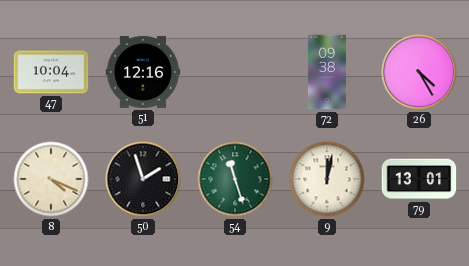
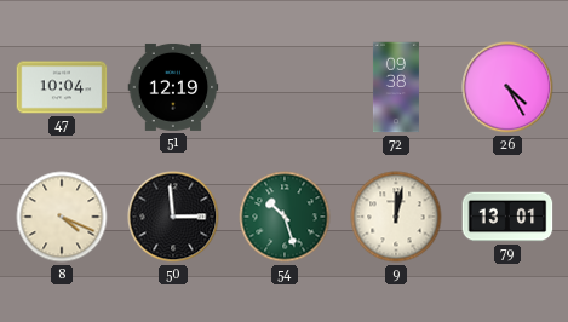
51: 12:16 -> 12:19
50: 1:57 -> 2:59
54: 11:27 -> 10:27
